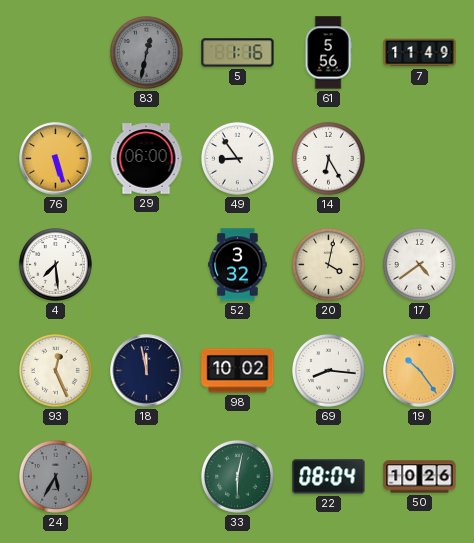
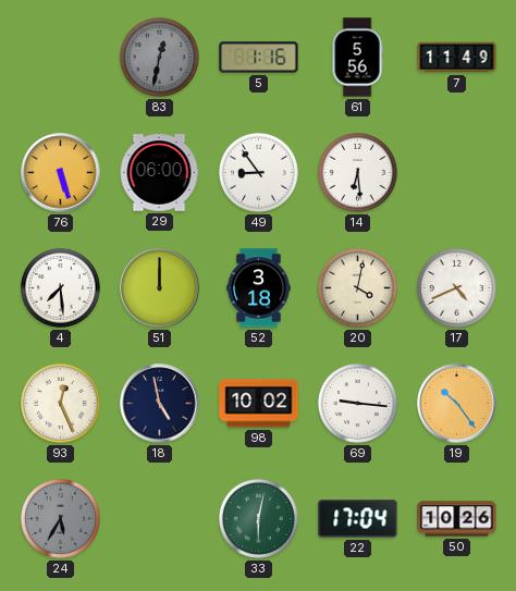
14: 6:25 -> 6:29
51: none -> 12:00
52: 3:32 -> 3:18
17: 4:39 -> 4:41
18: 11:58 -> 4:58
69: 8:16 -> 9:16
22: 08:04 -> 17:04
